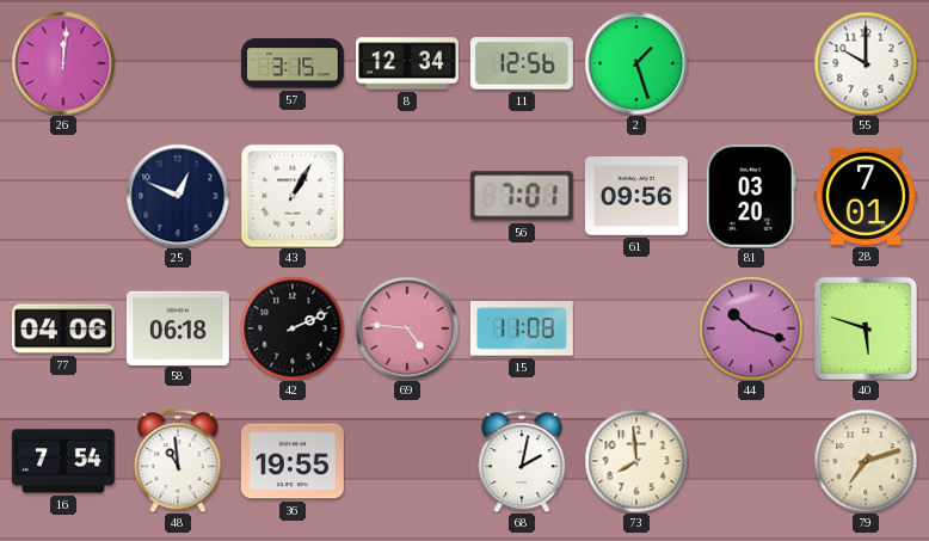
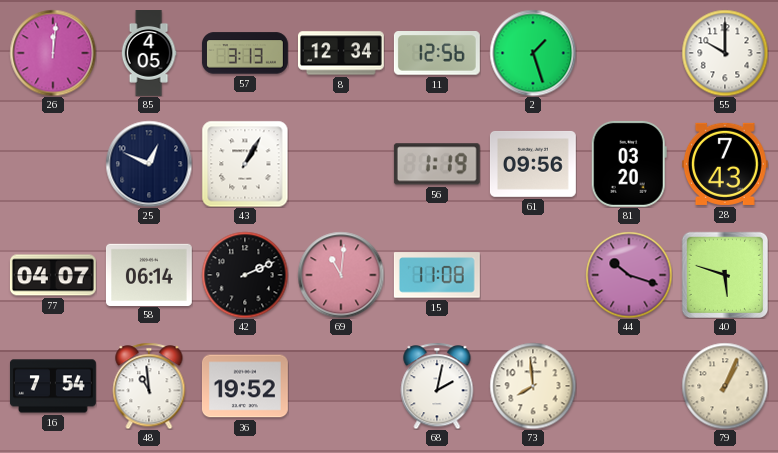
85: none -> 4:05
57: 3:15 -> 3:13
56: 7:01 -> 1:19
28: 7:01 -> 7:43
77: 04:06 -> 04:07
58: 06:18 -> 06:14
69: 4:46 -> 11:01
36: 19:55 -> 19:52
79: 7:12 -> 1:04
